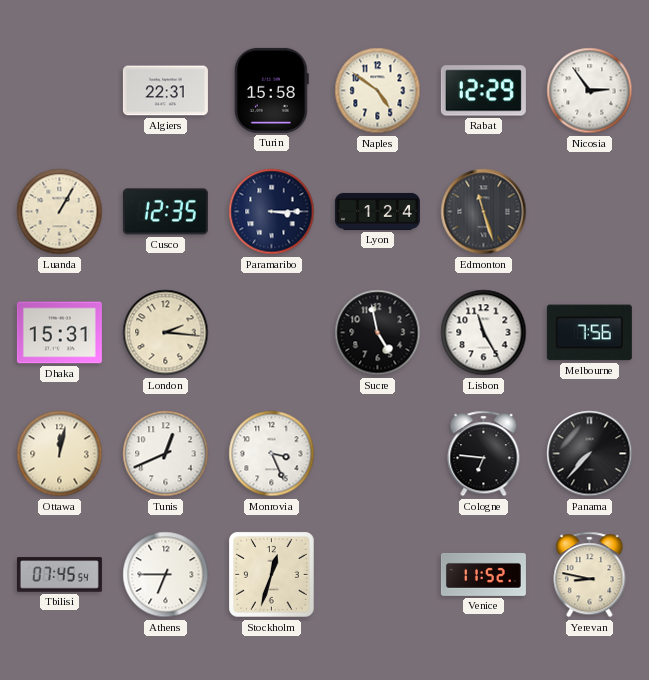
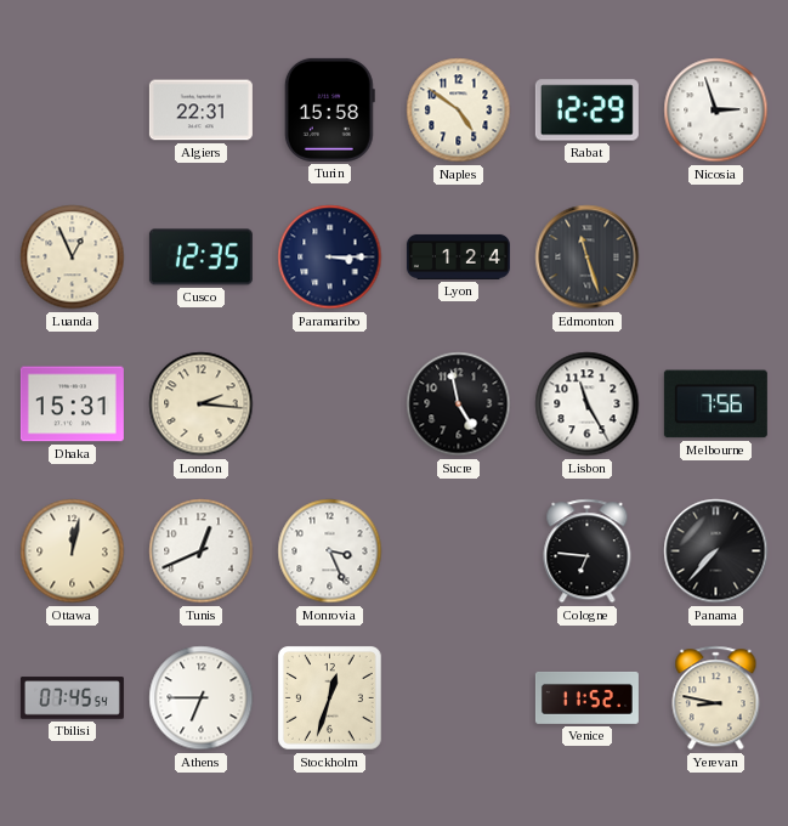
Nicosia: 2:54 -> 2:57
Luanda: 1:05 -> 12:56
